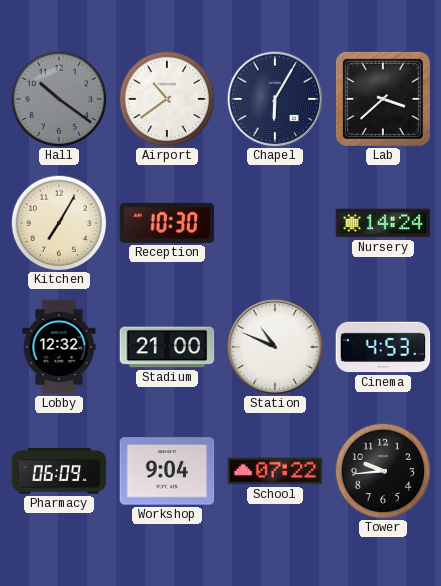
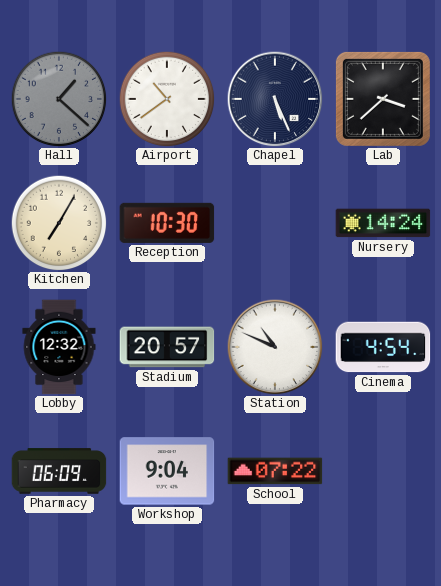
Hall: 10:21 -> 1:22
Chapel: 6:05 -> 5:26
Stadium: 21:00 -> 20:57
Cinema: 4:53 -> 4:54
Tower: 9:44 -> none
